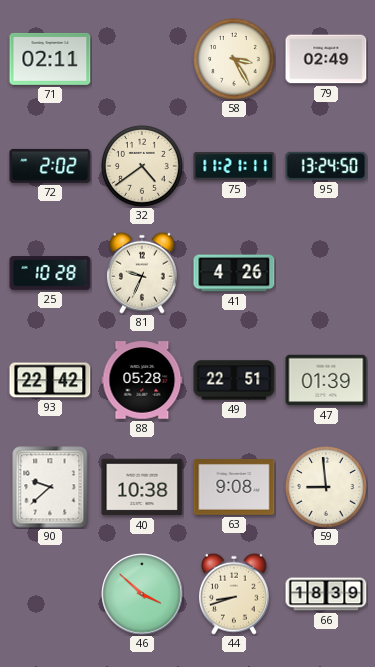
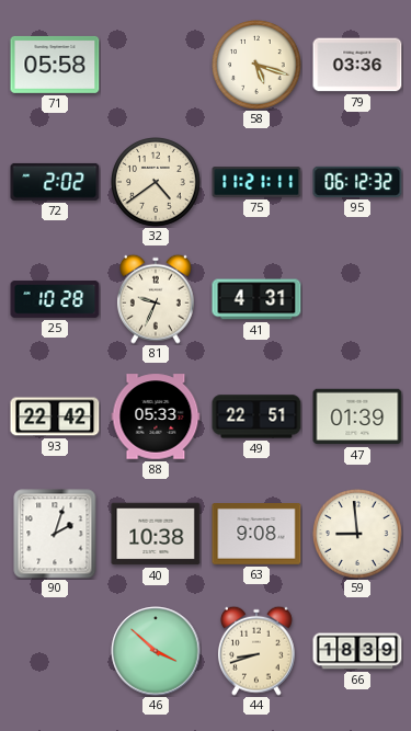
71: 02:11 -> 05:58
58: 3:25 -> 5:18
79: 02:49 -> 03:36
95: 13:24 -> 06:12
41: 4:26 -> 4:31
88: 05:28 -> 05:33
90: 9:38 -> 2:03
